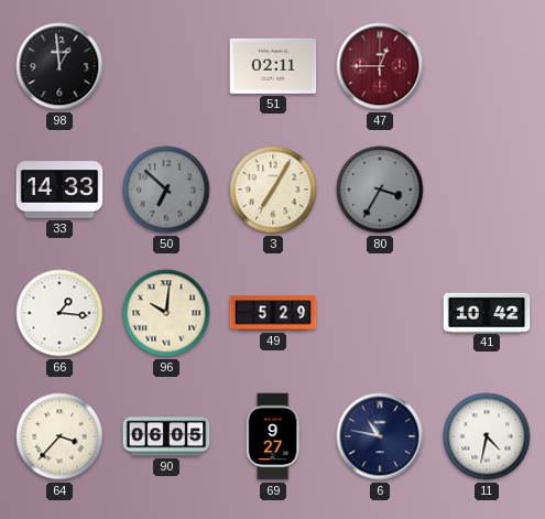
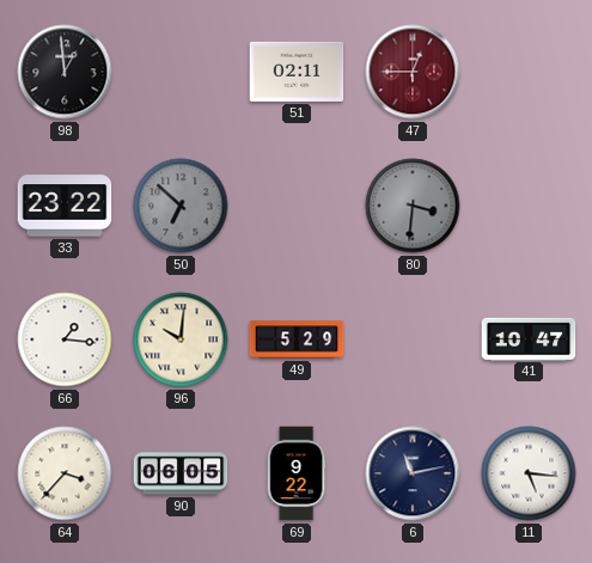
33: 14:33 -> 23:22
3: 7:05 -> none
80: 3:35 -> 3:31
41: 10:42 -> 10:47
69: 9:27 -> 9:22
6: 10:47 -> 11:13
11: 4:32 -> 5:16
